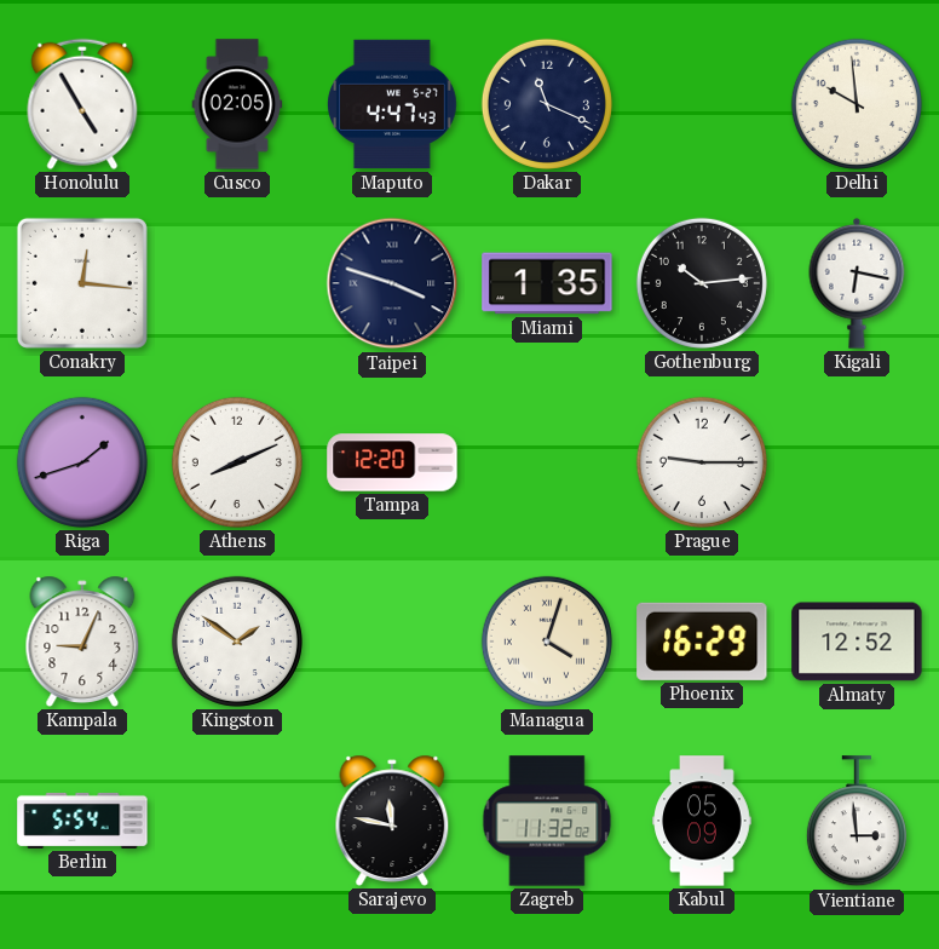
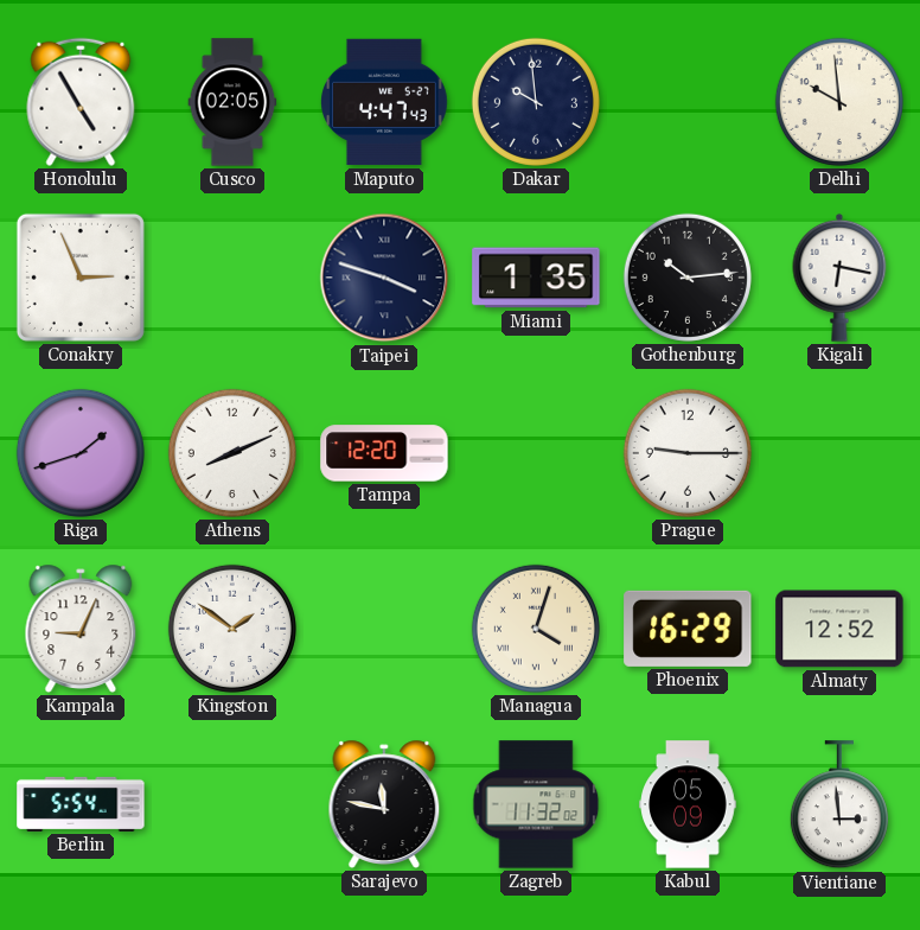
Dakar: 11:19 -> 9:59
Conakry: 12:16 -> 2:56
